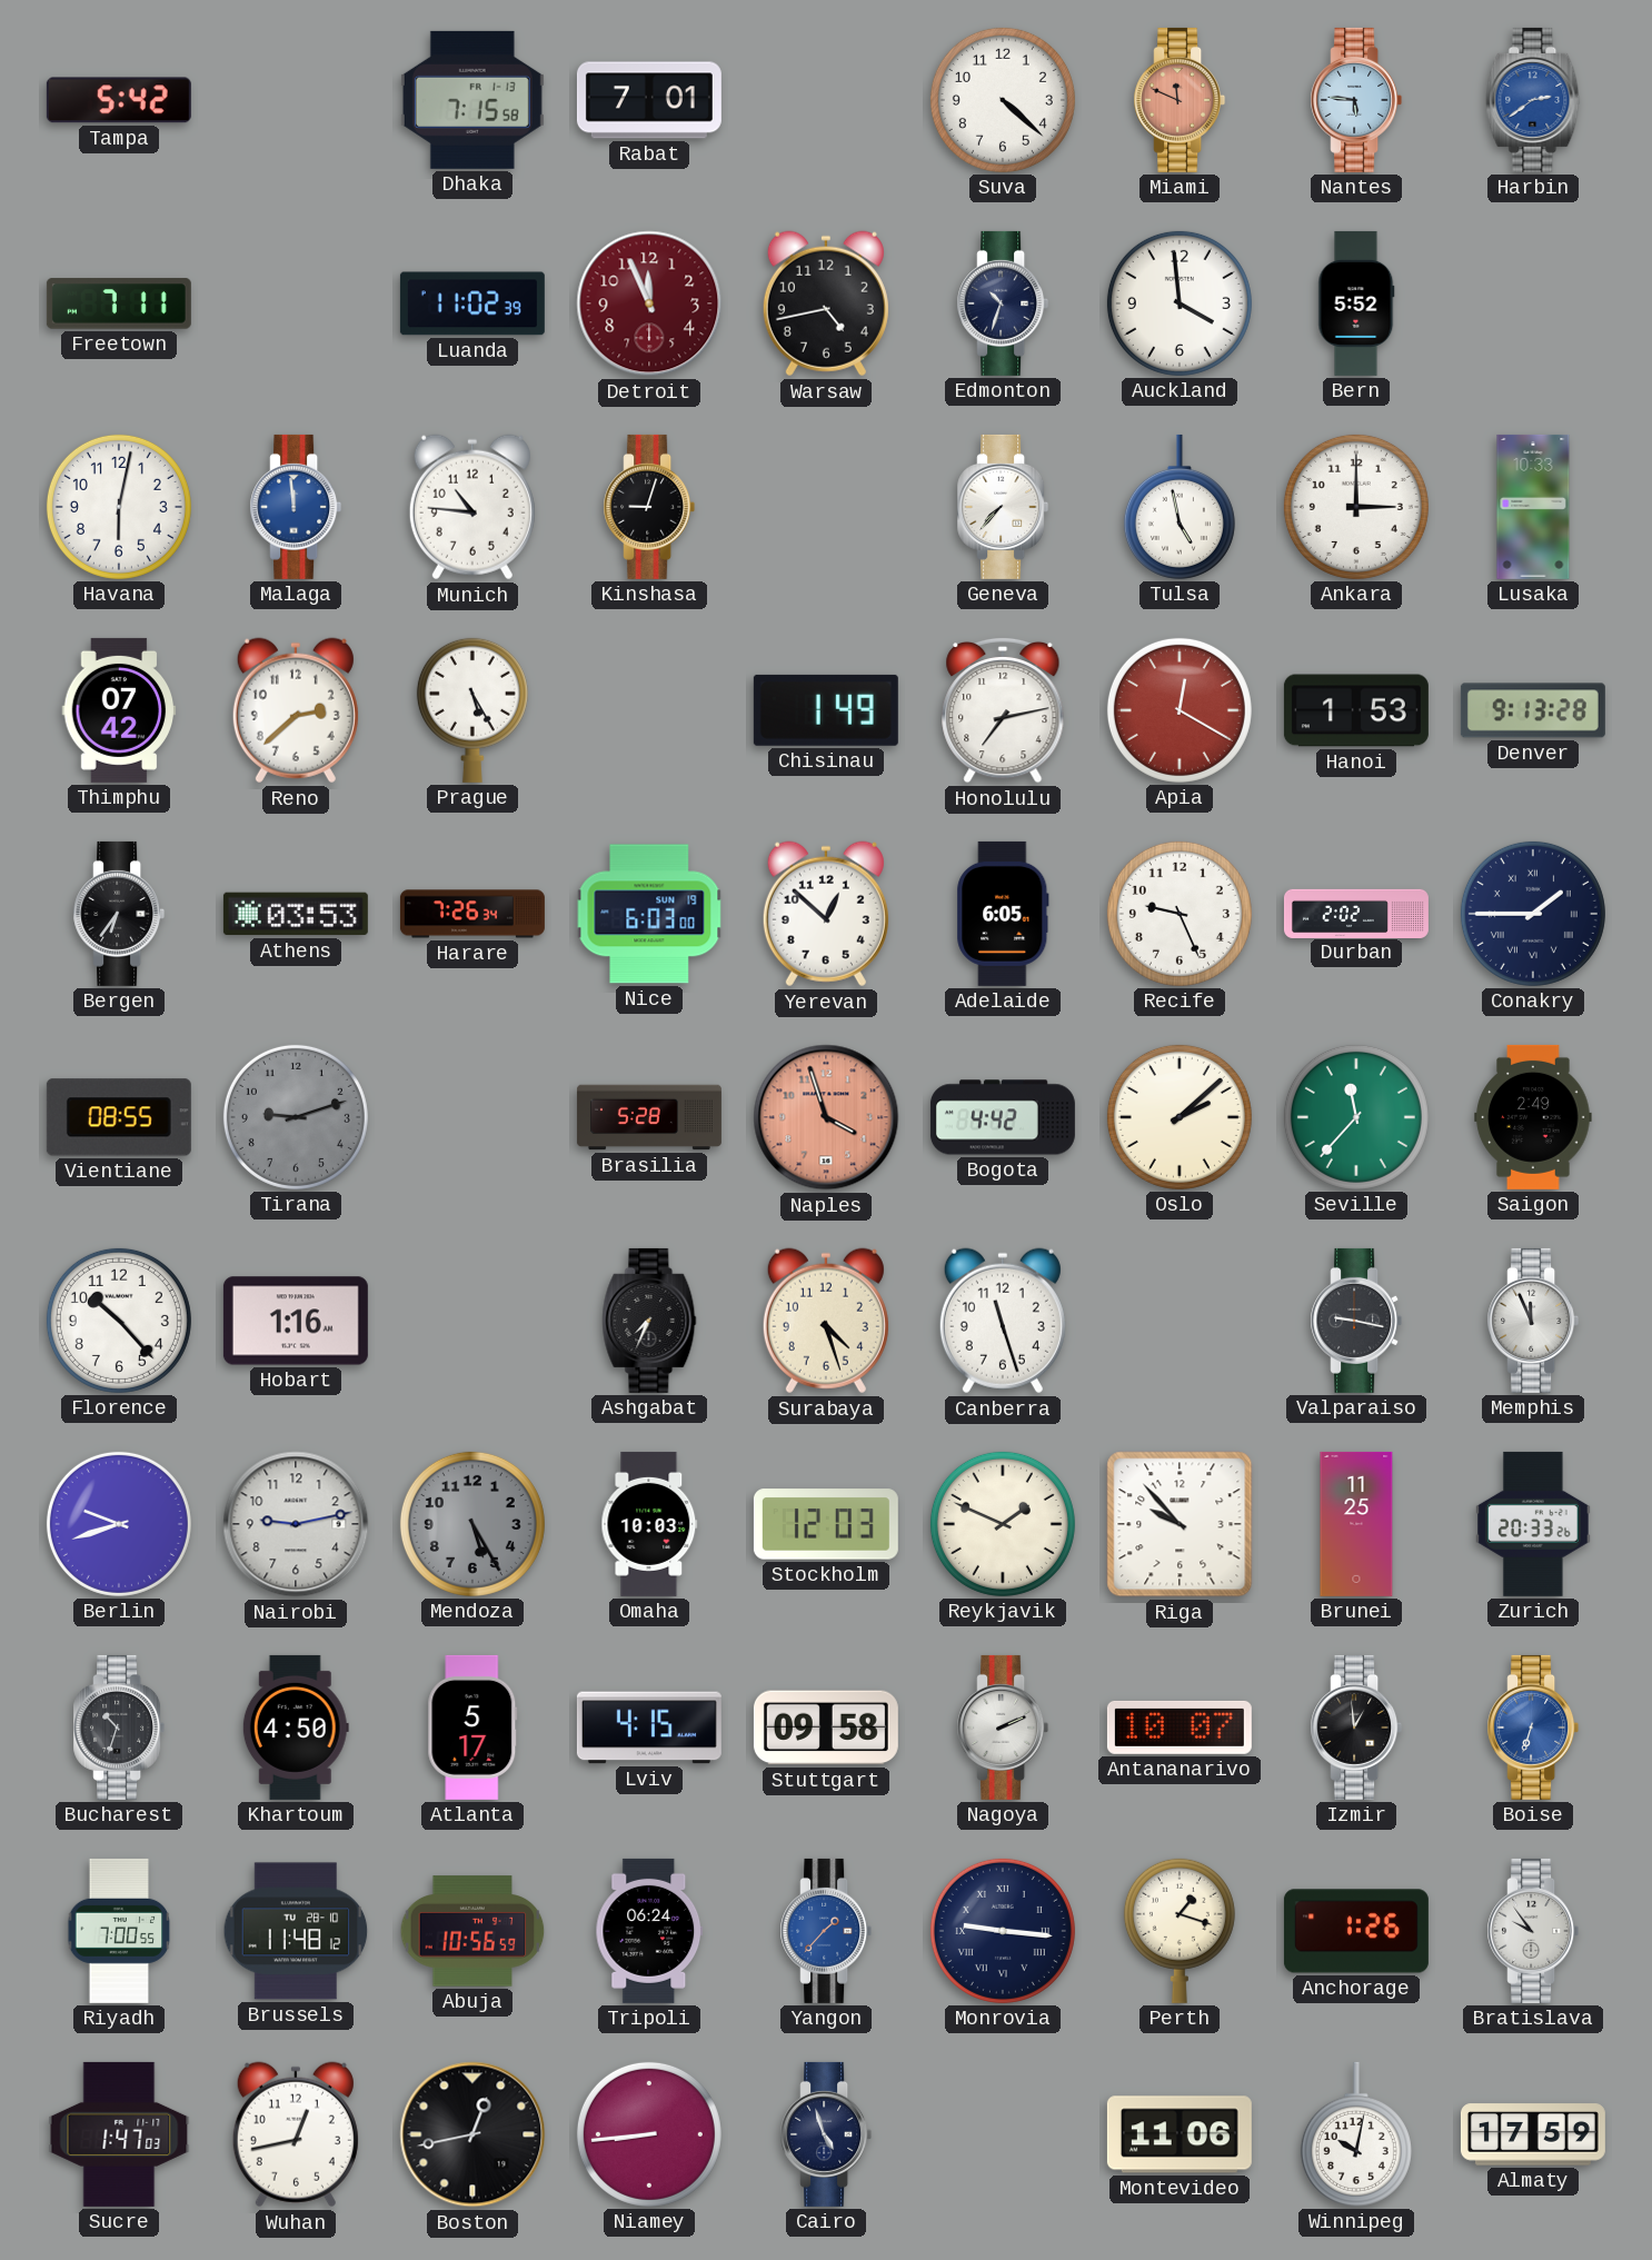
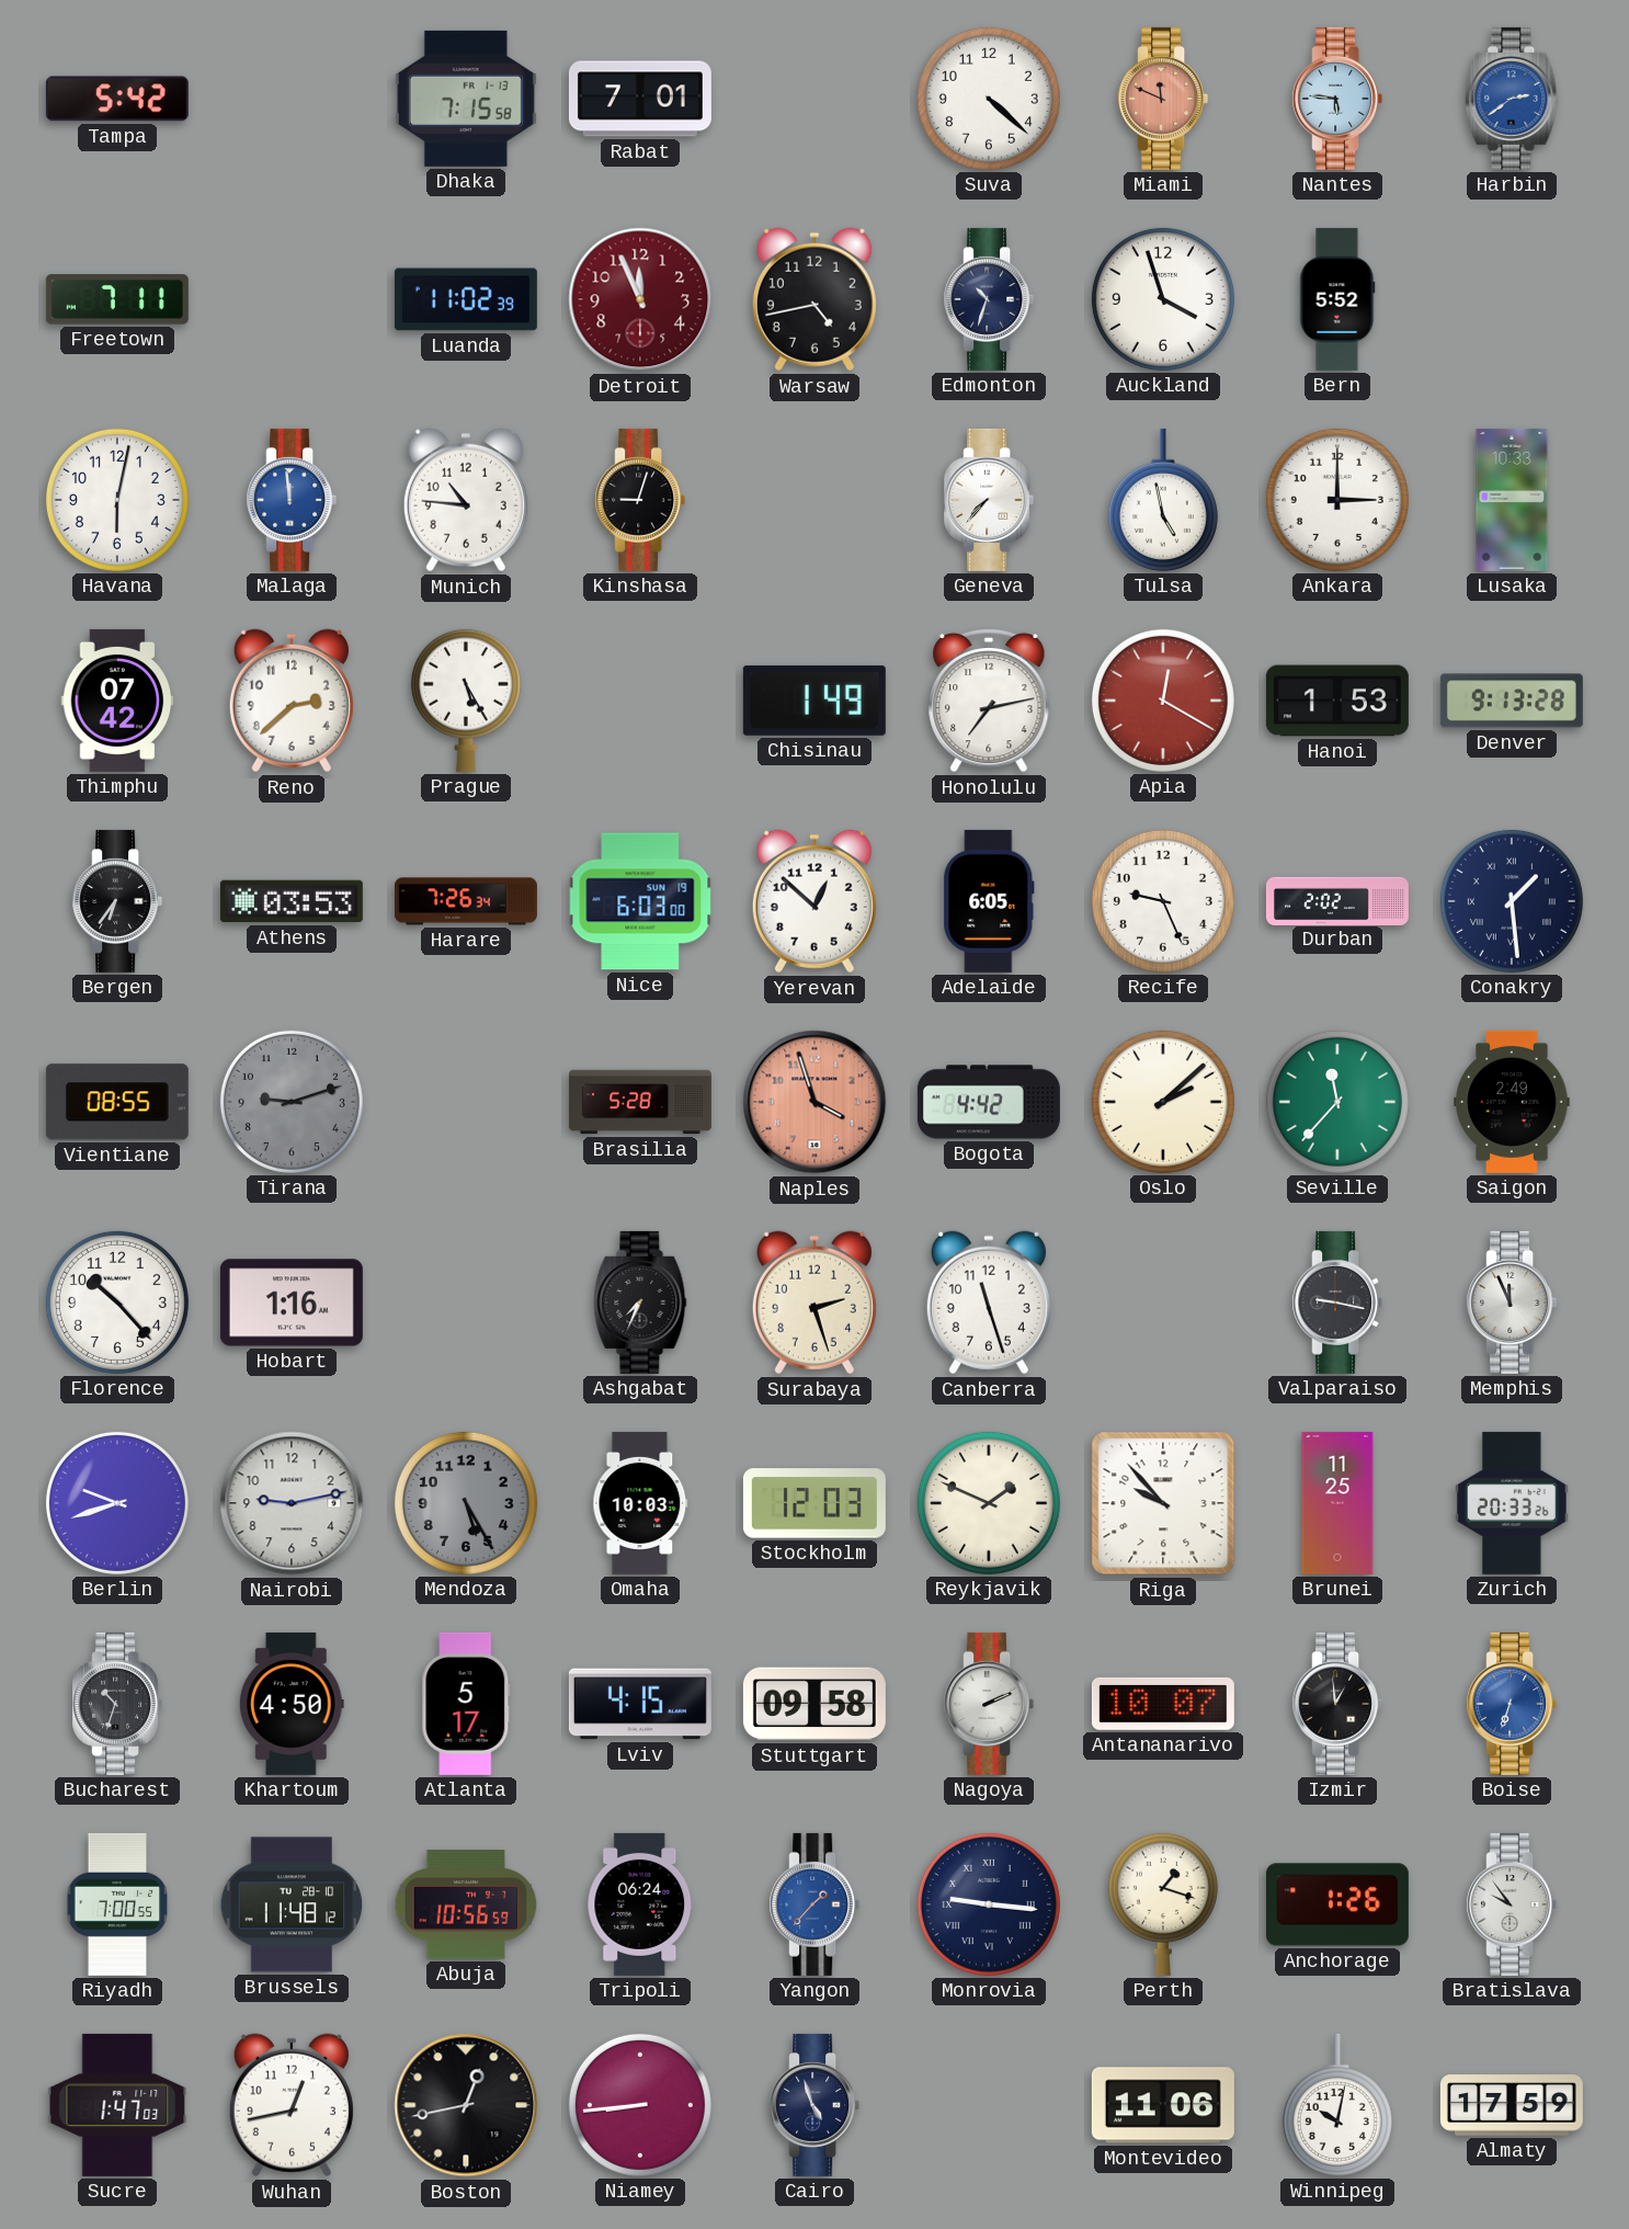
Auckland: 3:59 -> 3:57
Conakry: 1:45 -> 1:29
Surabaya: 4:27 -> 2:27
